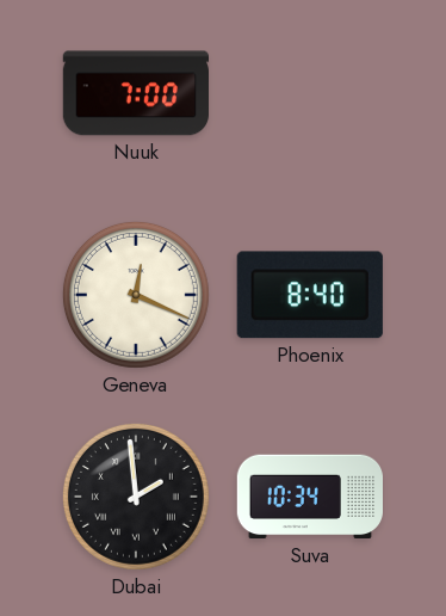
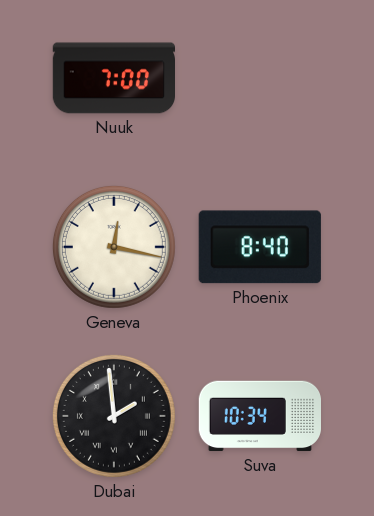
Geneva: 12:19 -> 12:17
